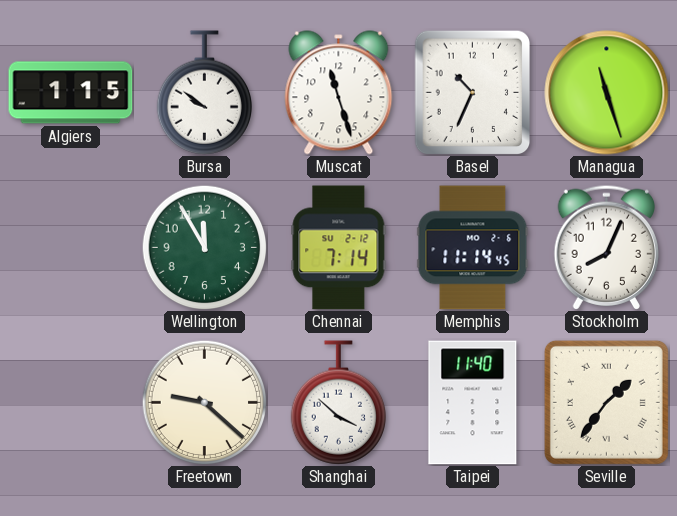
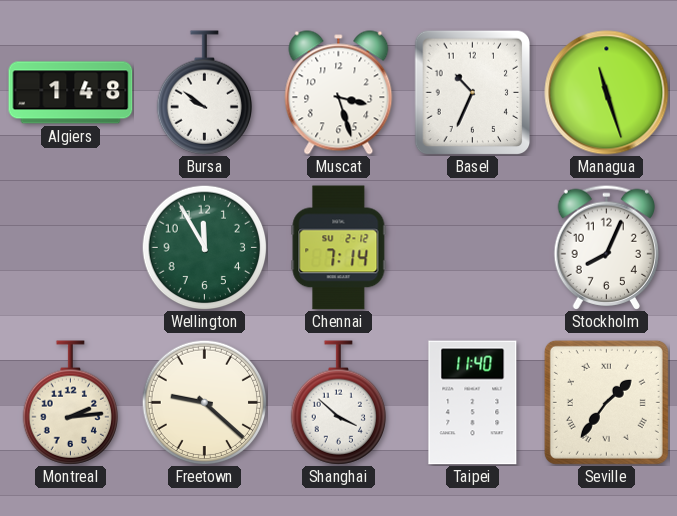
Algiers: 1:15 -> 1:48
Muscat: 11:27 -> 3:27
Memphis: 11:14 -> none
Montreal: none -> 2:14
